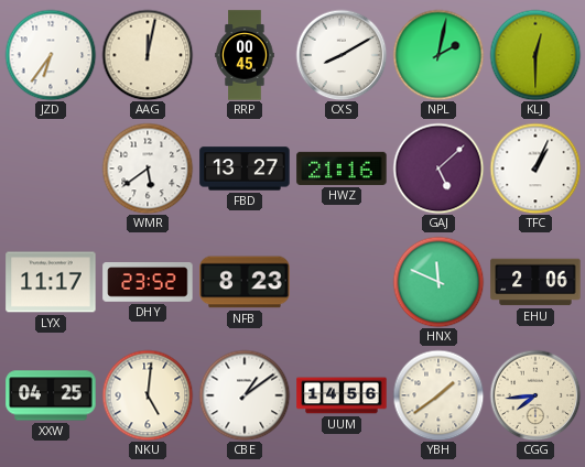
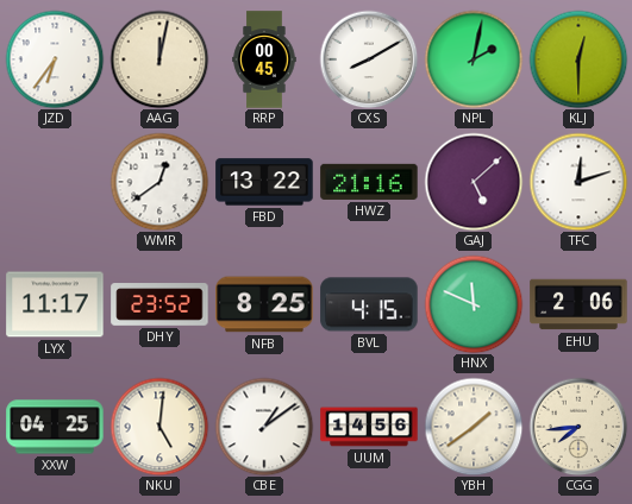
WMR: 5:39 -> 12:39
FBD: 13:27 -> 13:22
TFC: 1:04 -> 12:12
NFB: 8:23 -> 8:25
BVL: none -> 4:15
